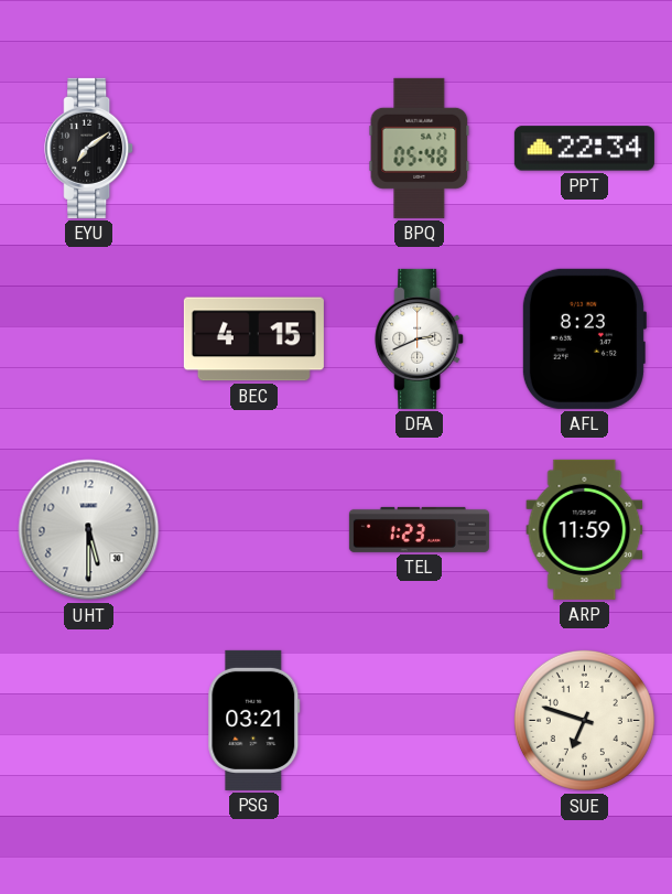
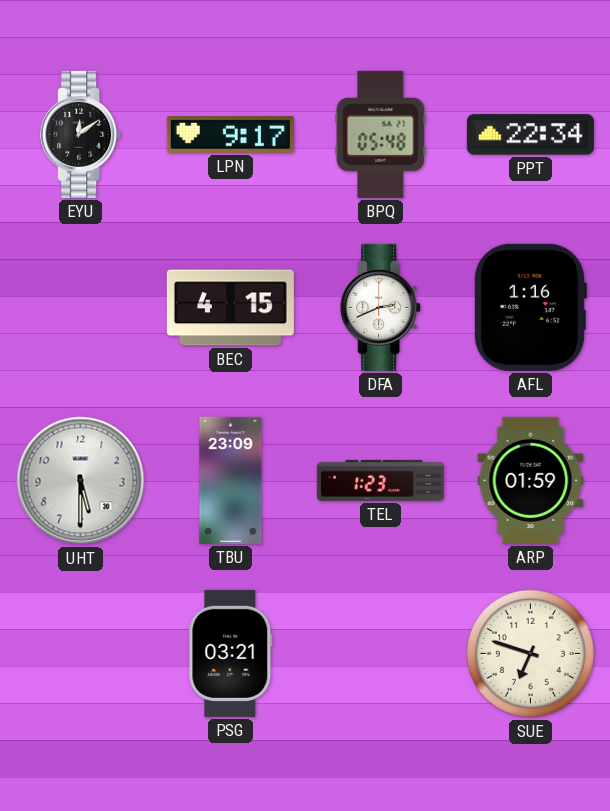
EYU: 7:09 -> 12:09
LPN: none -> 9:17
AFL: 8:23 -> 1:16
TBU: none -> 23:09
ARP: 11:59 -> 01:59
